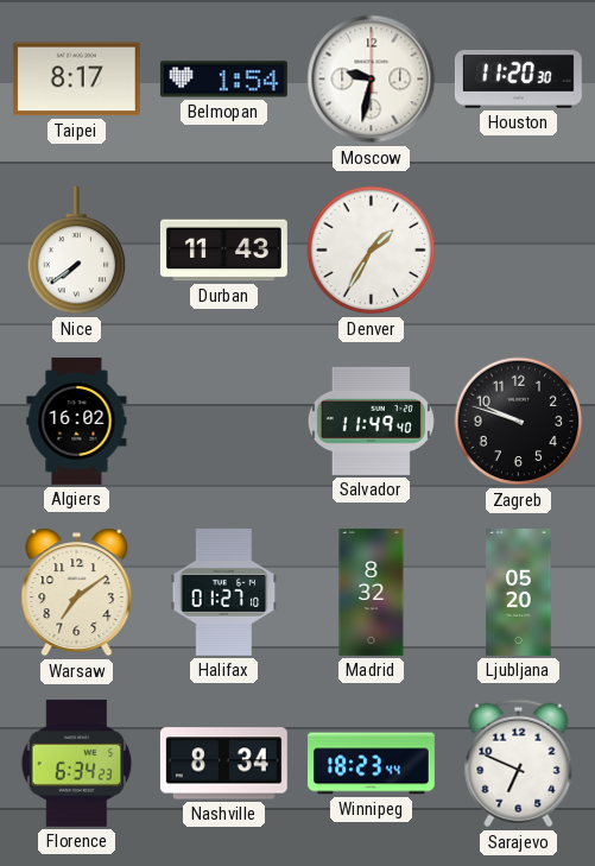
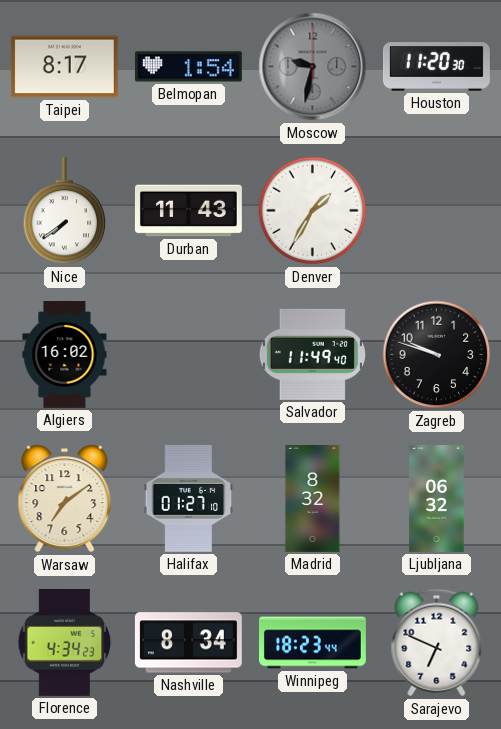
Moscow dial: white -> grey
Ljubljana: 05:20 -> 06:32
Florence: 6:34 -> 4:34
